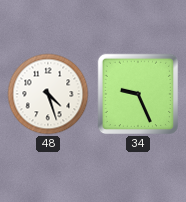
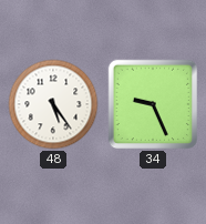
48: 4:27 -> 5:24
